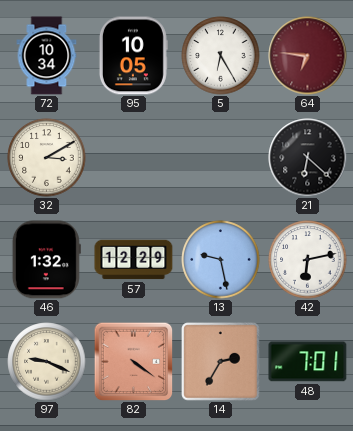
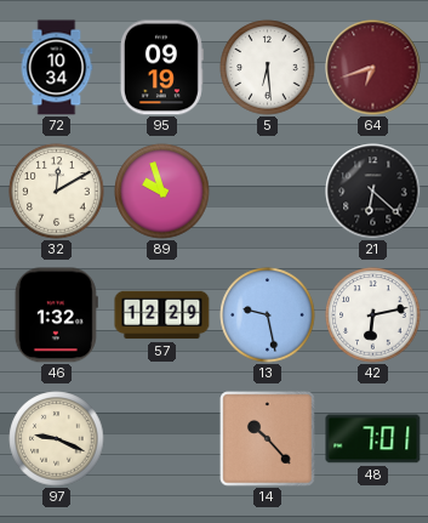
95: 10:05 -> 09:19
5: 6:25 -> 6:29
64: 6:46 -> 6:42
32: 3:10 -> 12:10
89: none -> 9:57
82: 4:21 -> none
14: 2:35 -> 10:23
